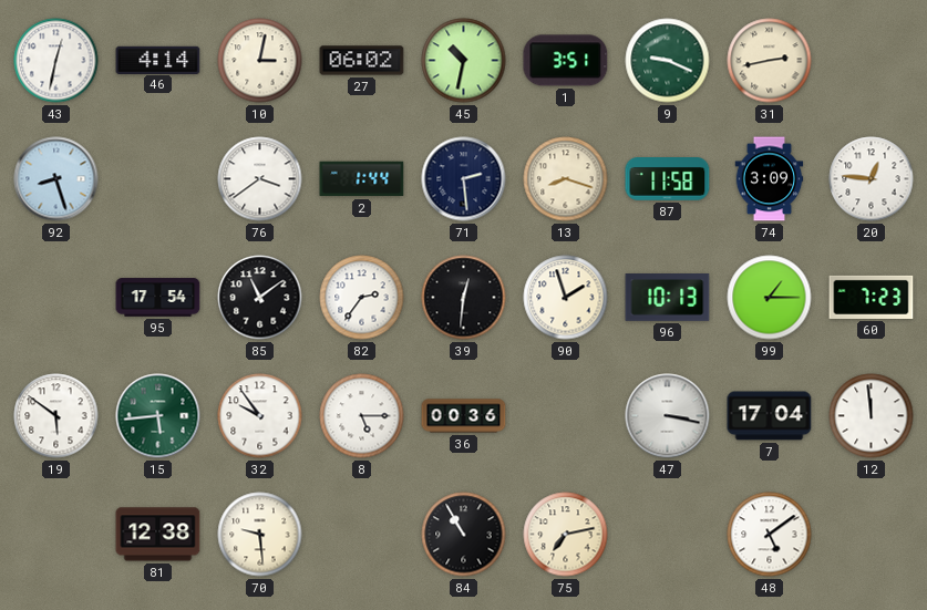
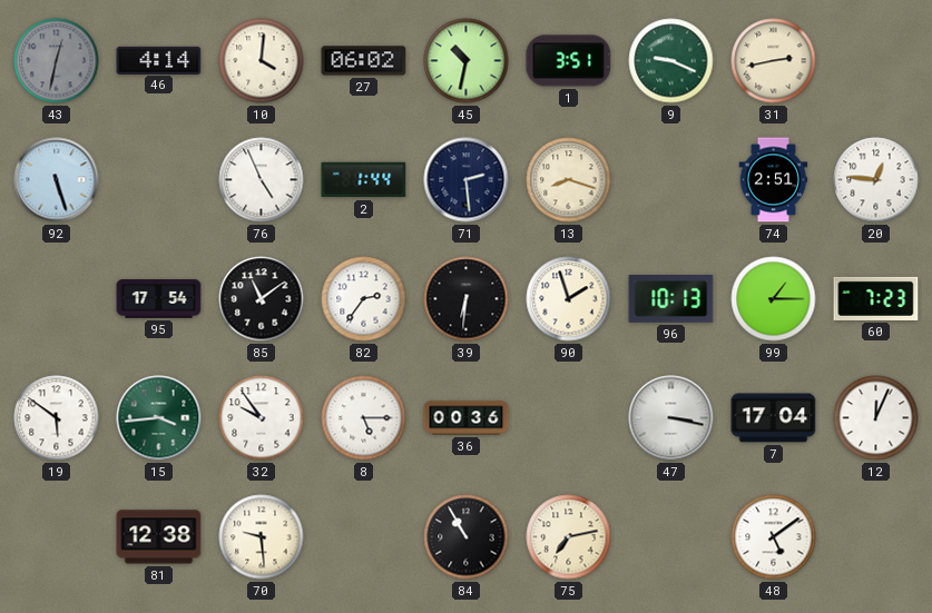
43 dial: white -> grey
10: 3:02 -> 4:01
92: 8:27 -> 5:27
76: 3:39 -> 4:56
87: 11:58 -> none
74: 3:09 -> 2:51
39: 12:31 -> 6:31
15: 5:44 -> 3:44
12: 11:59 -> 12:04
